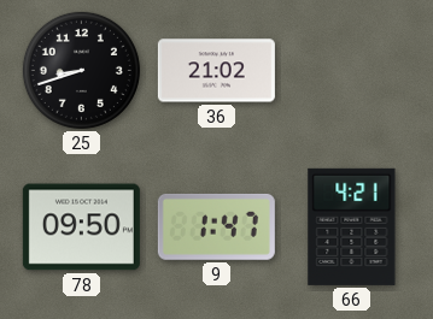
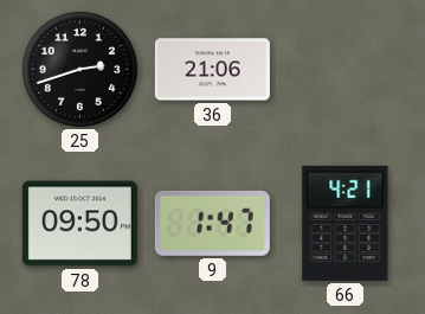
25: 8:42 -> 2:42
36: 21:02 -> 21:06
